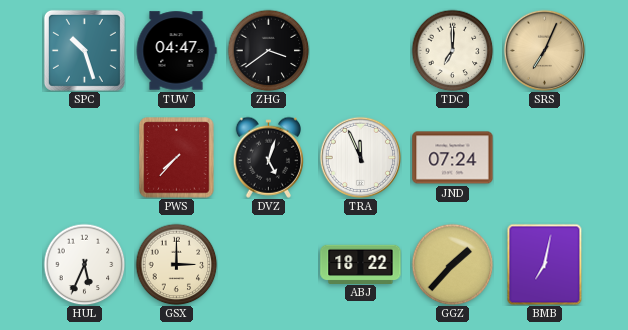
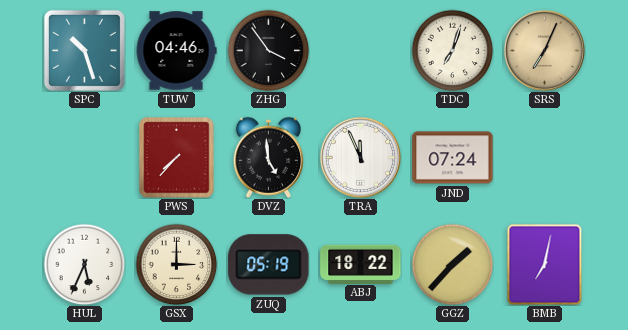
TUW: 04:47 -> 04:46
ZHG: 3:39 -> 3:54
TDC: 7:00 -> 7:03
DVZ: 5:03 -> 4:59
ZUQ: none -> 05:19
